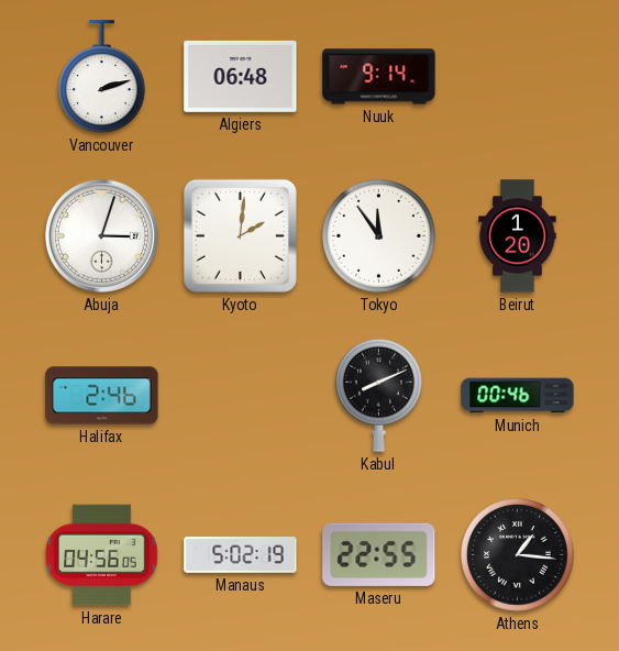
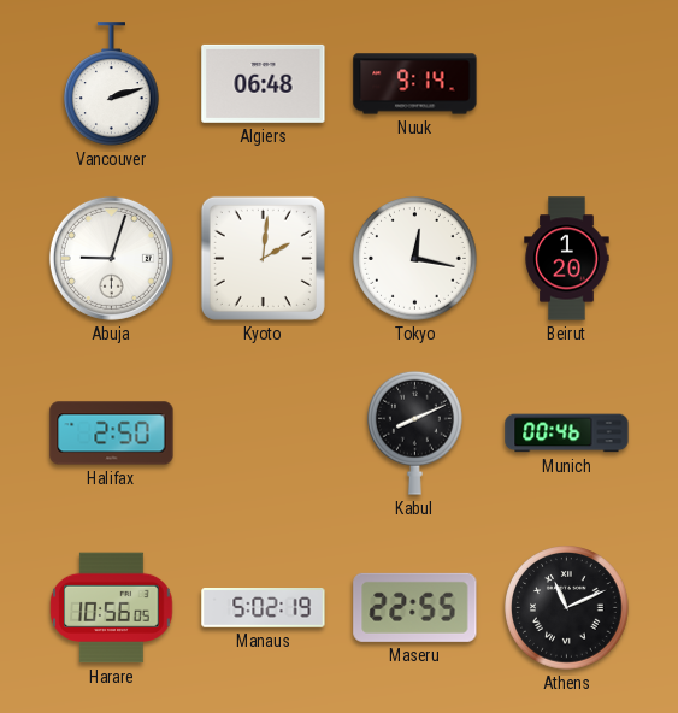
Abuja: 3:03 -> 9:03
Tokyo: 11:54 -> 12:17
Halifax: 2:46 -> 2:50
Harare: 04:56 -> 10:56
Athens: 1:16 -> 11:11
